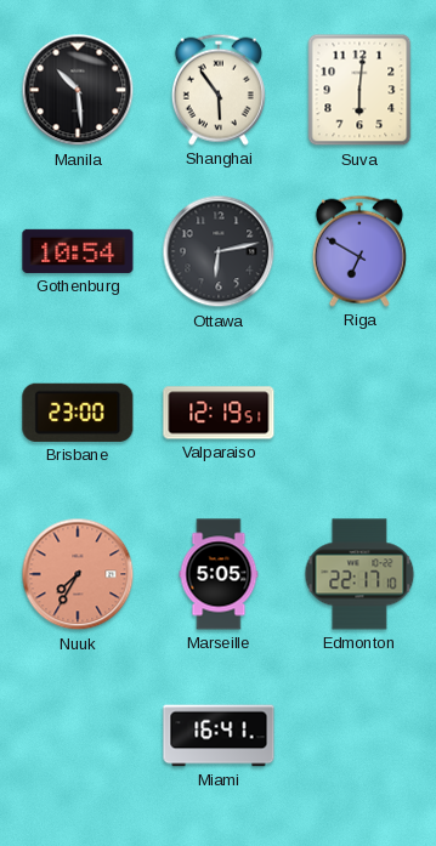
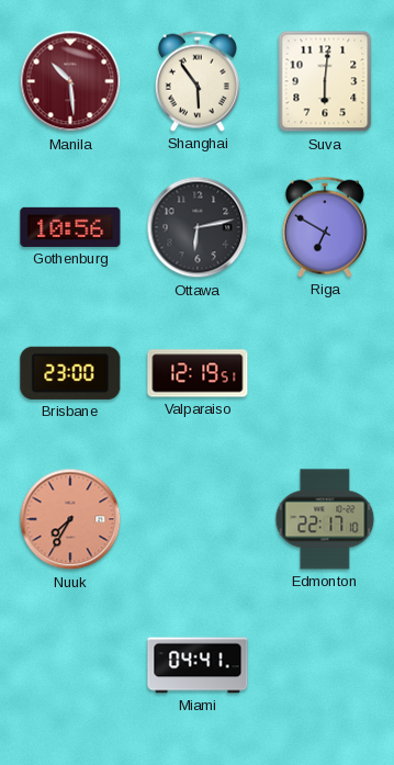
Manila dial: black -> burgundy
Gothenburg: 10:54 -> 10:56
Marseille: 5:05 -> none
Miami: 16:41 -> 04:41
